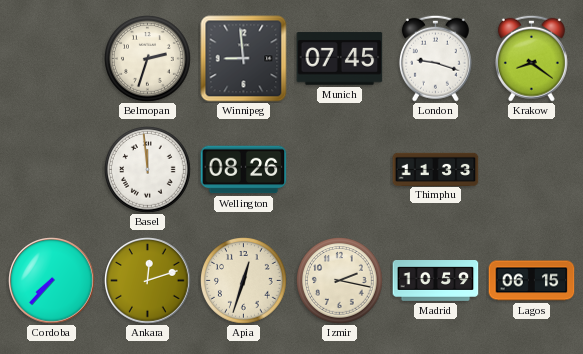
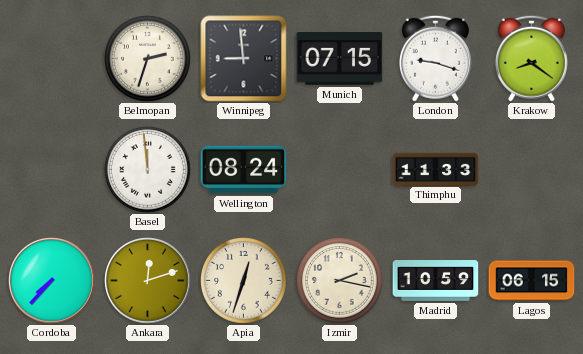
Munich: 07:45 -> 07:15
Wellington: 08:26 -> 08:24
